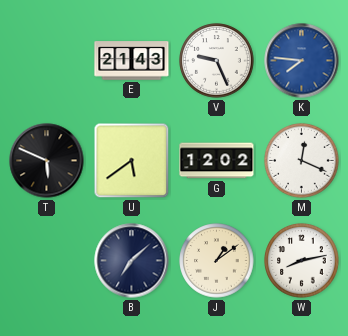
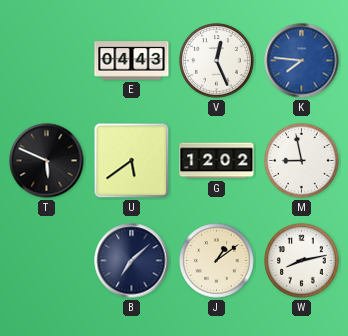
E: 21:43 -> 04:43
V: 9:26 -> 12:26
M: 12:19 -> 8:58
